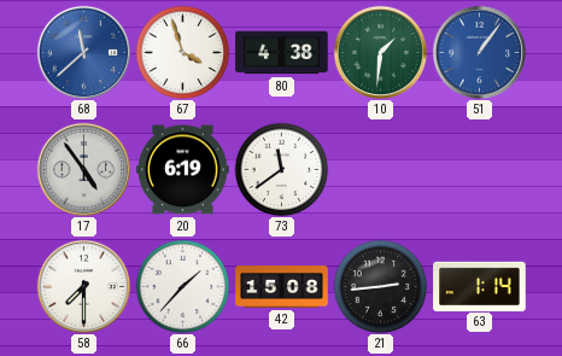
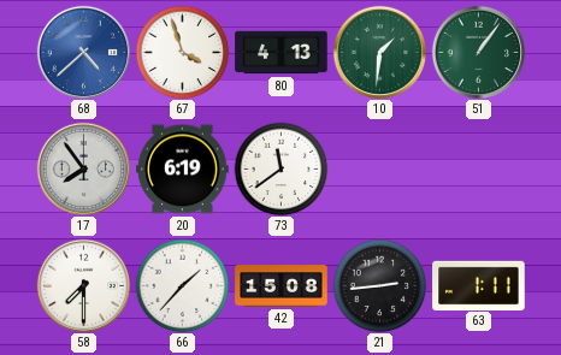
68: 11:38 -> 4:38
80: 4:38 -> 4:13
51 dial: blue -> green
17: 4:54 -> 7:54
63: 1:14 -> 1:11
